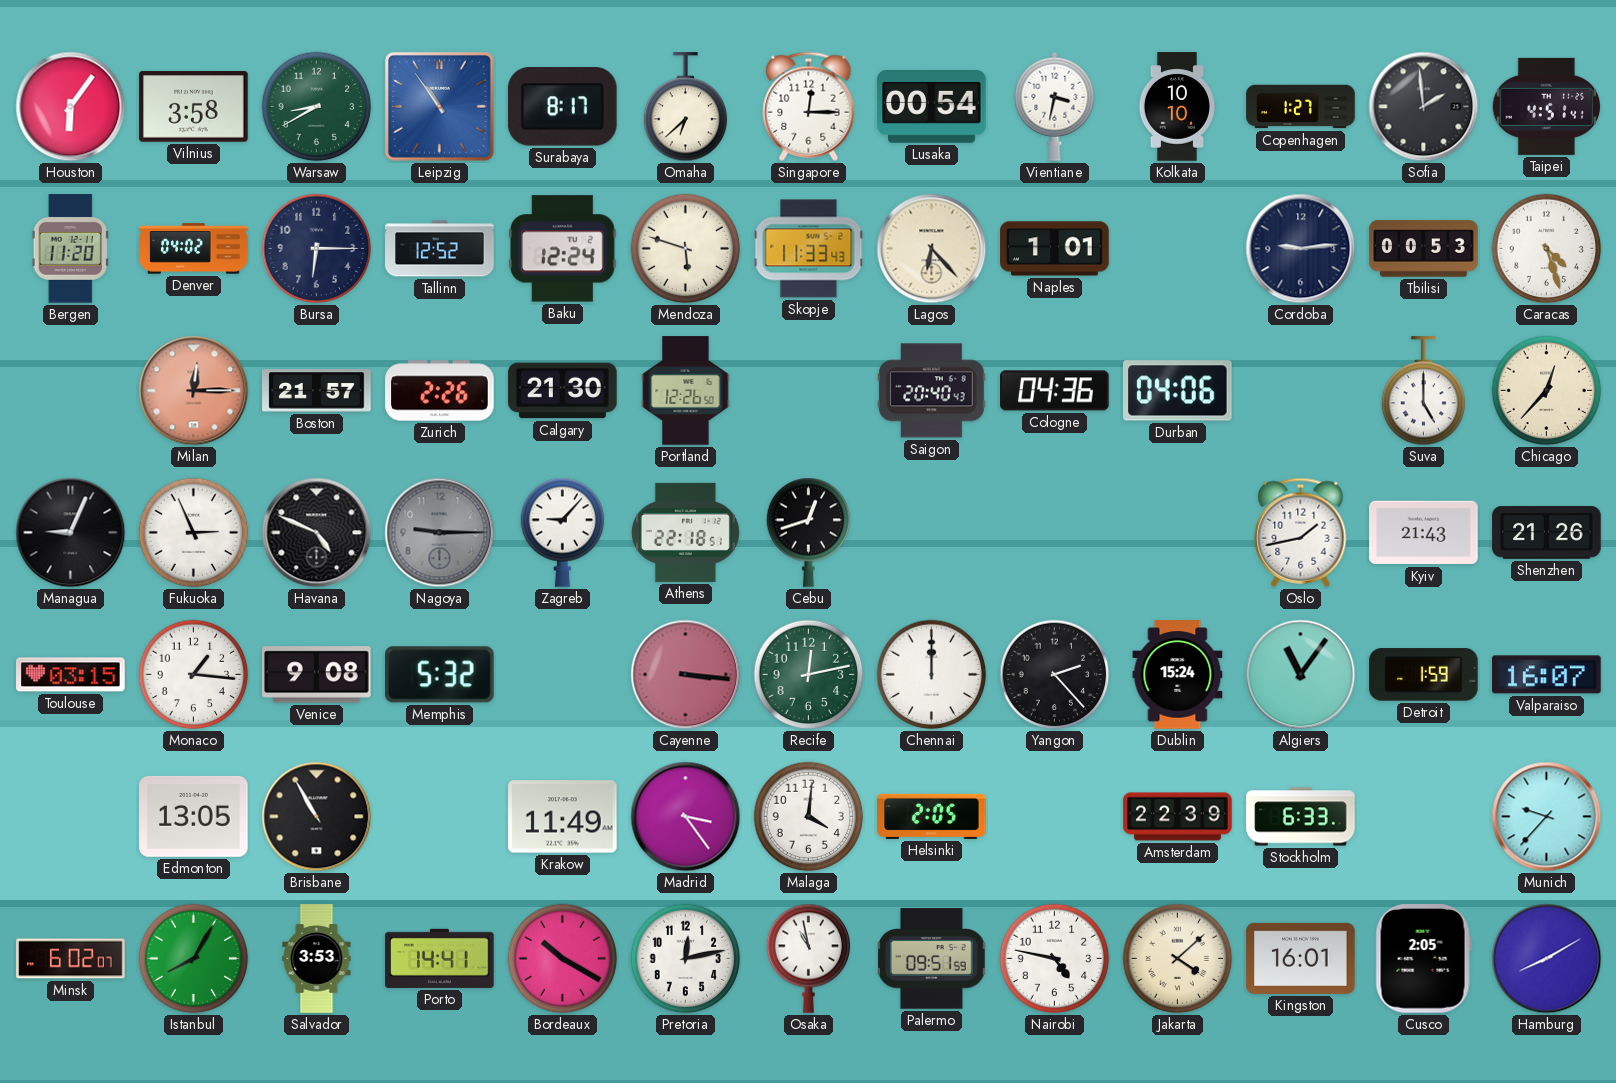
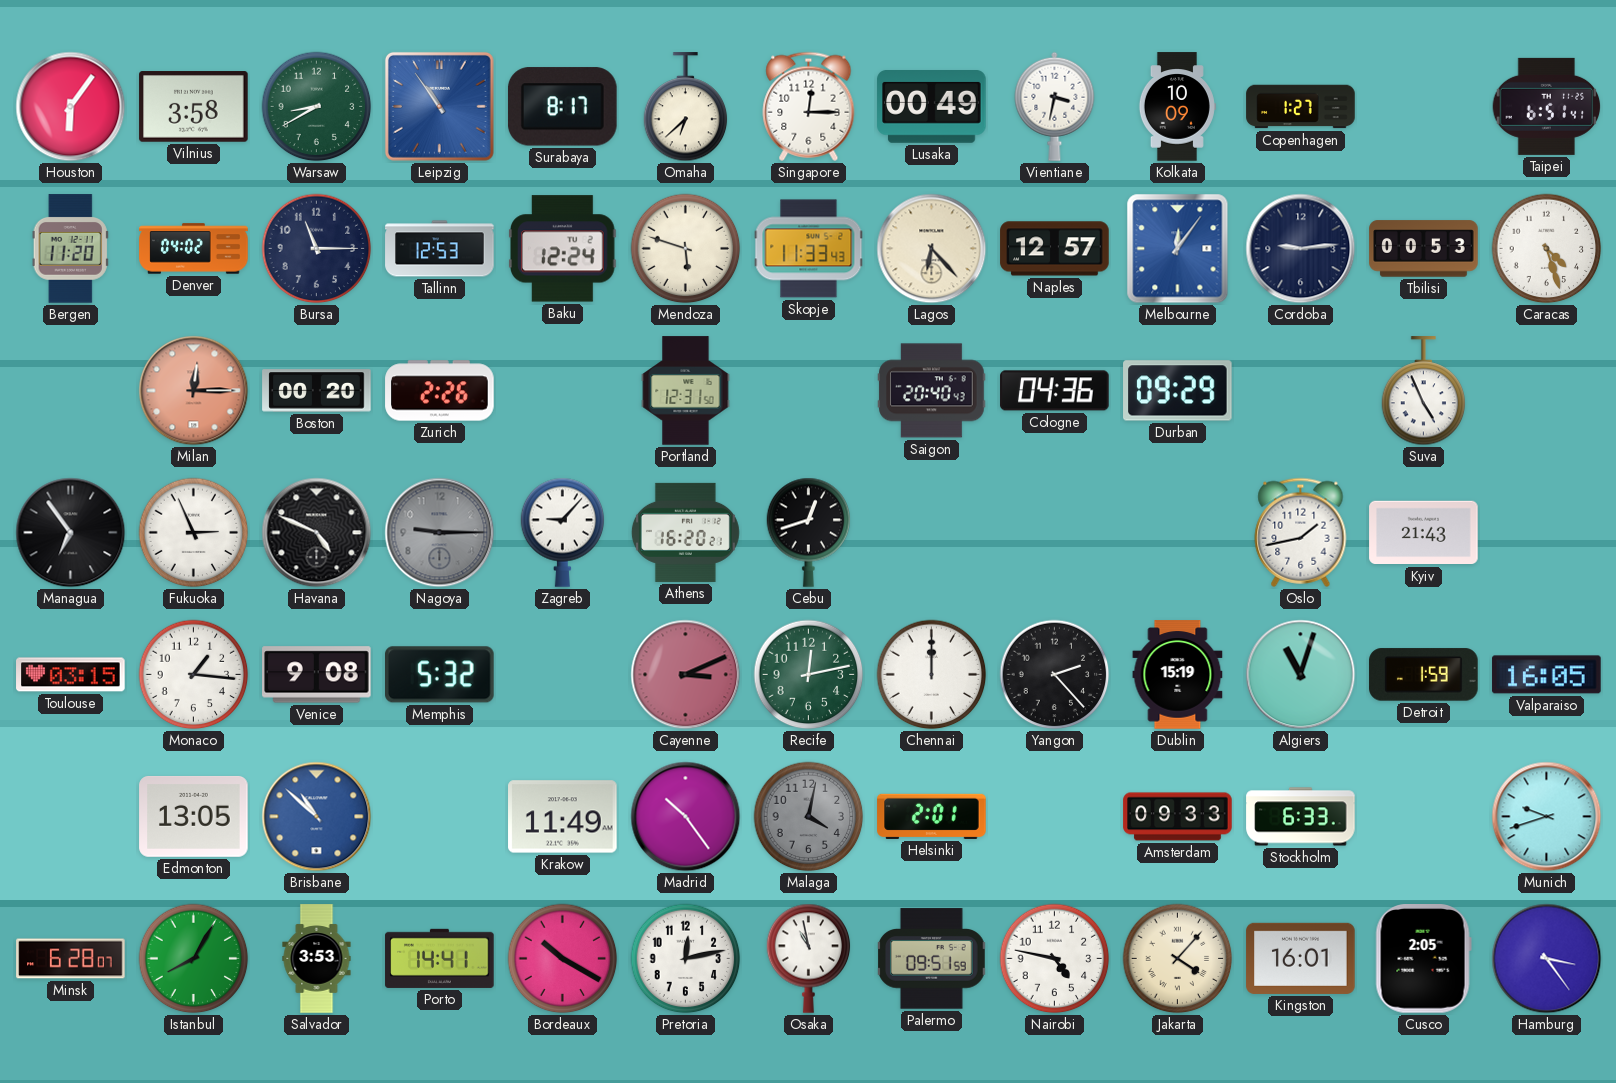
Lusaka: 00:54 -> 00:49
Kolkata: 10:10 -> 10:09
Sofia: 1:59 -> none
Taipei: 4:51 -> 6:51
Bursa: 6:15 -> 11:15
Tallinn: 12:52 -> 12:53
Naples: 1:01 -> 12:57
Melbourne: none -> 12:06
Boston: 21:57 -> 00:20
Calgary: 21:30 -> none
Portland: 12:26 -> 12:31
Durban: 04:06 -> 09:29
Suva: 5:00 -> 4:56
Chicago: 12:37 -> none
Managua: 9:04 -> 6:54
Athens: 22:18 -> 16:20
Shenzhen: 21:26 -> none
Cayenne: 3:16 -> 3:11
Dublin: 15:24 -> 15:19
Algiers: 11:06 -> 11:03
Valparaiso: 16:07 -> 16:05
Brisbane: 10:55 -> 10:52
Brisbane dial: black -> blue
Madrid: 3:24 -> 10:24
Malaga: 4:01 -> 4:02
Malaga dial: white -> grey
Helsinki: 2:05 -> 2:01
Amsterdam: 22:39 -> 09:33
Munich: 9:37 -> 9:42
Minsk: 6:02 -> 6:28
Jakarta: 4:08 -> 4:07
Hamburg: 8:10 -> 3:24
